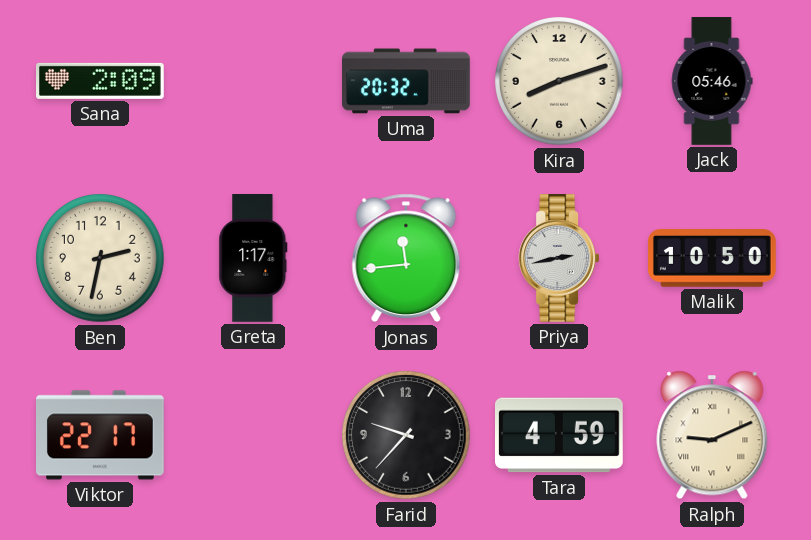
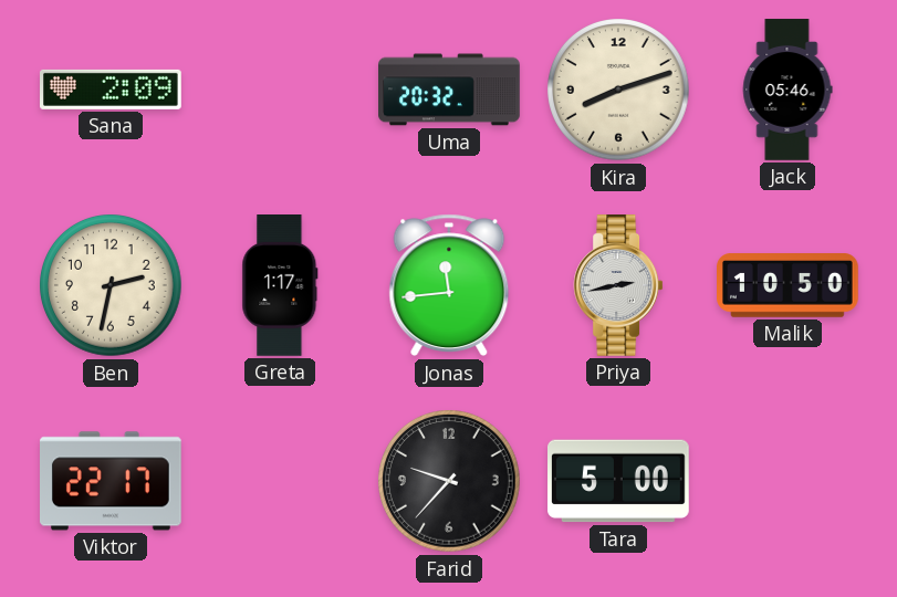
Tara: 4:59 -> 5:00
Ralph: 9:11 -> none
